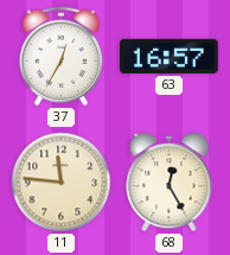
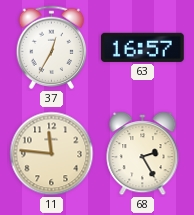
68: 12:25 -> 2:25
